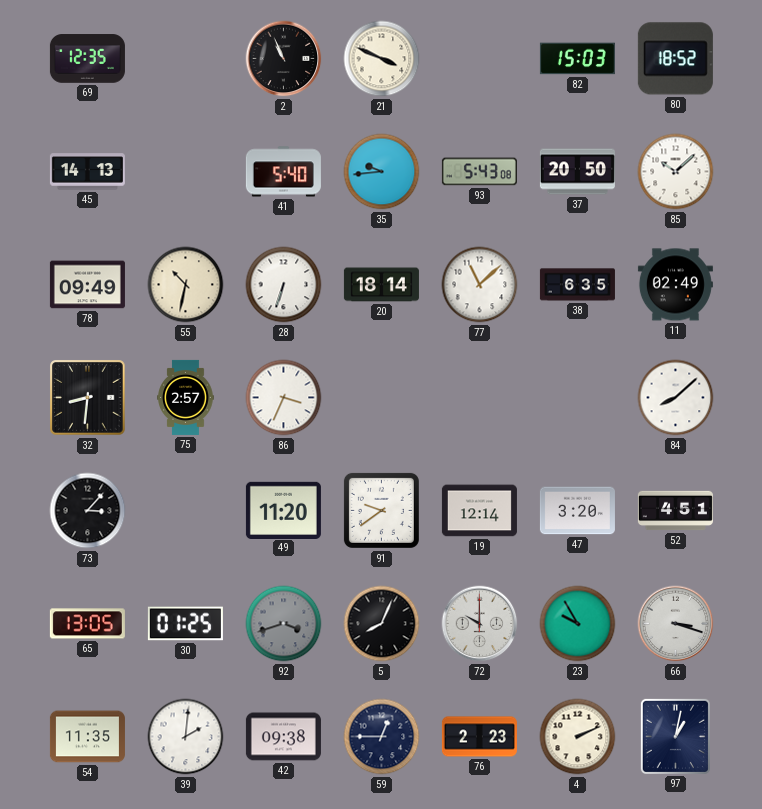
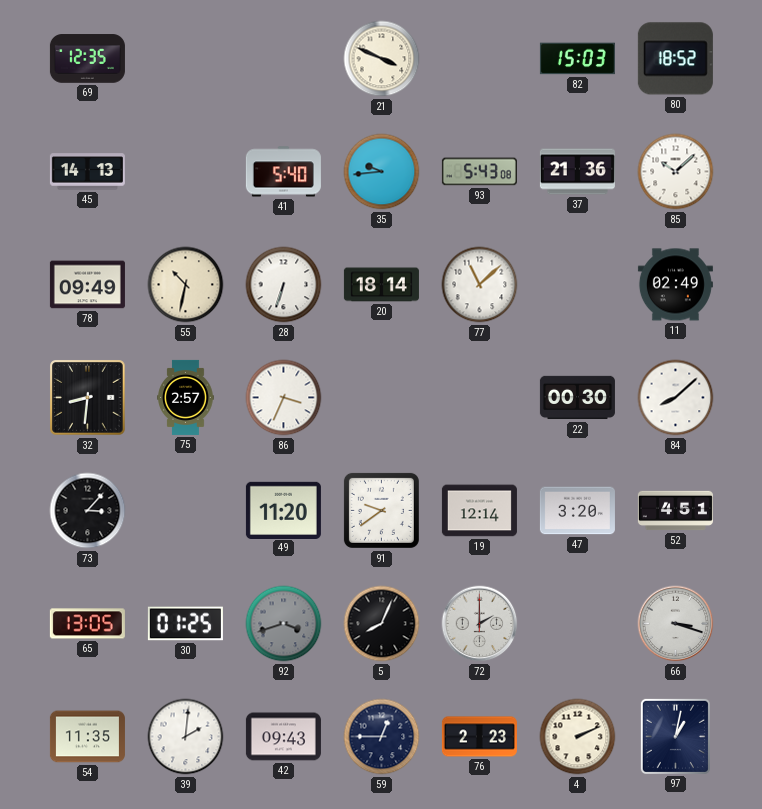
2: 10:56 -> none
37: 20:50 -> 21:36
38: 6:35 -> none
22: none -> 00:30
72: 10:00 -> 2:00
23: 9:55 -> none
42: 09:38 -> 09:43
